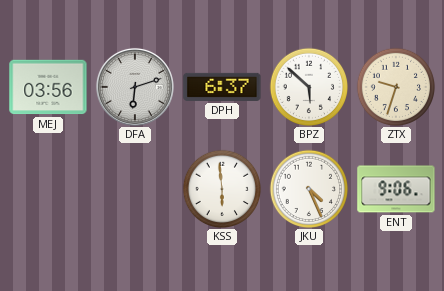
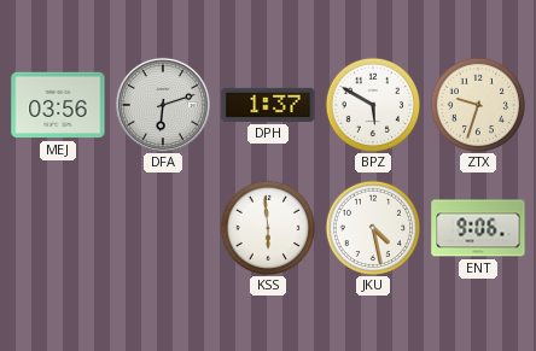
DPH: 6:37 -> 1:37
BPZ: 5:52 -> 5:50
JKU: 4:26 -> 4:28
